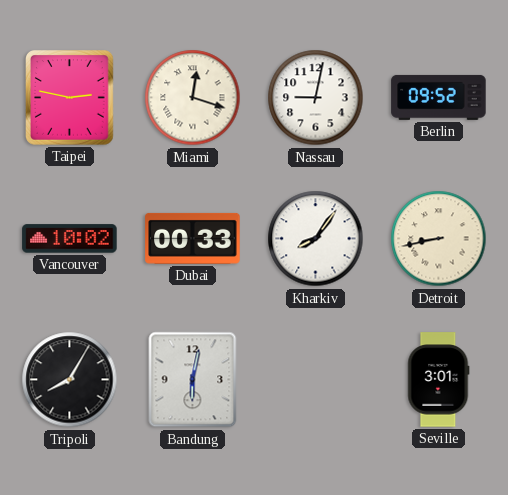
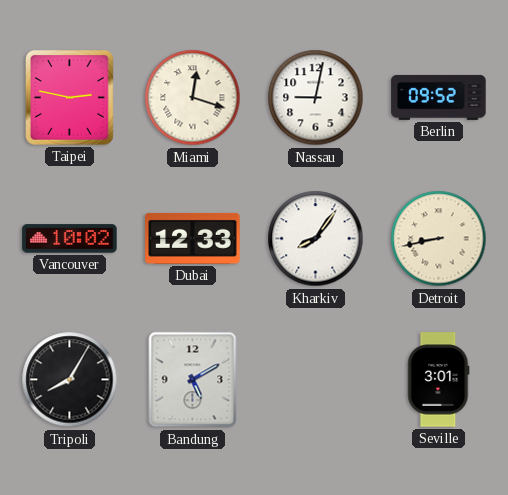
Dubai: 00:33 -> 12:33
Bandung: 6:02 -> 5:10
